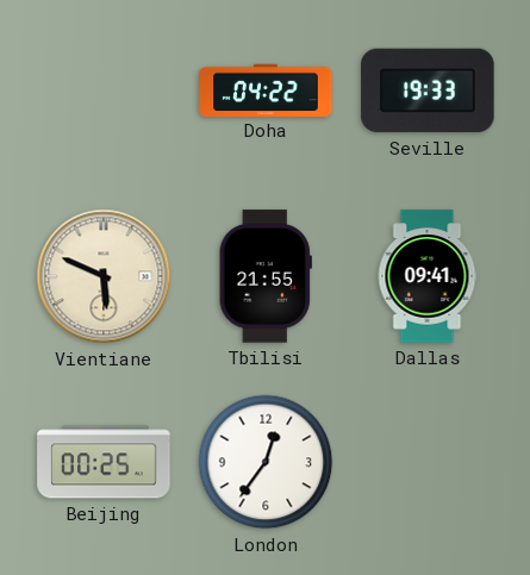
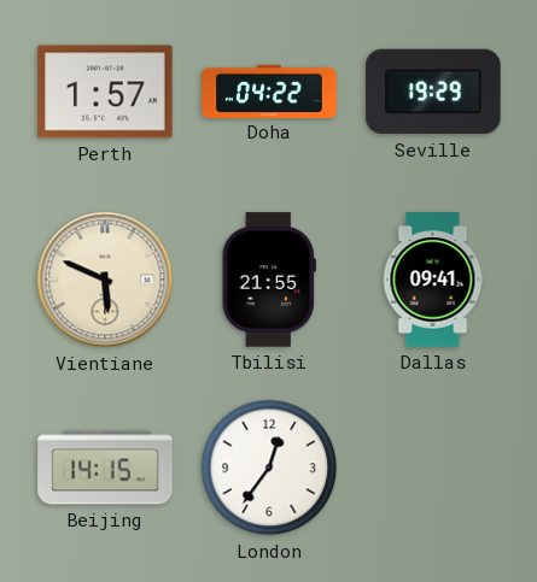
Perth: none -> 1:57
Seville: 19:33 -> 19:29
Beijing: 00:25 -> 14:15
